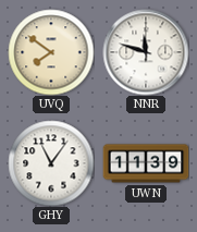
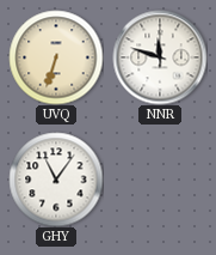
UVQ: 7:51 -> 6:33
UWN: 11:39 -> none
